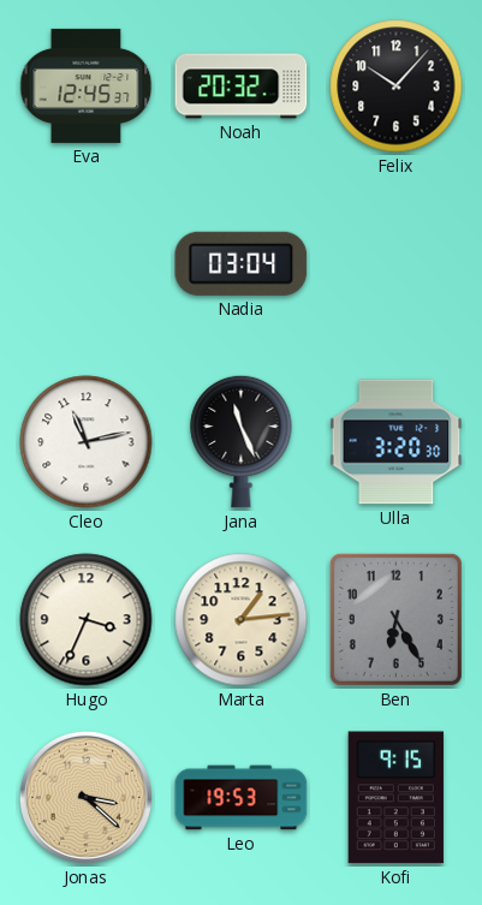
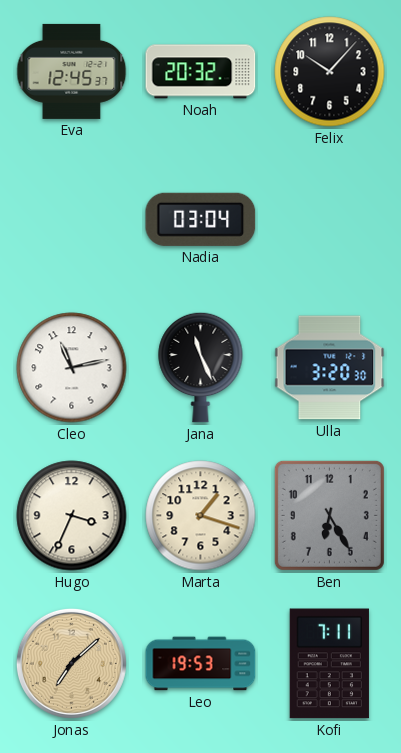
Marta: 1:14 -> 1:18
Jonas: 3:22 -> 7:08
Kofi: 9:15 -> 7:11
